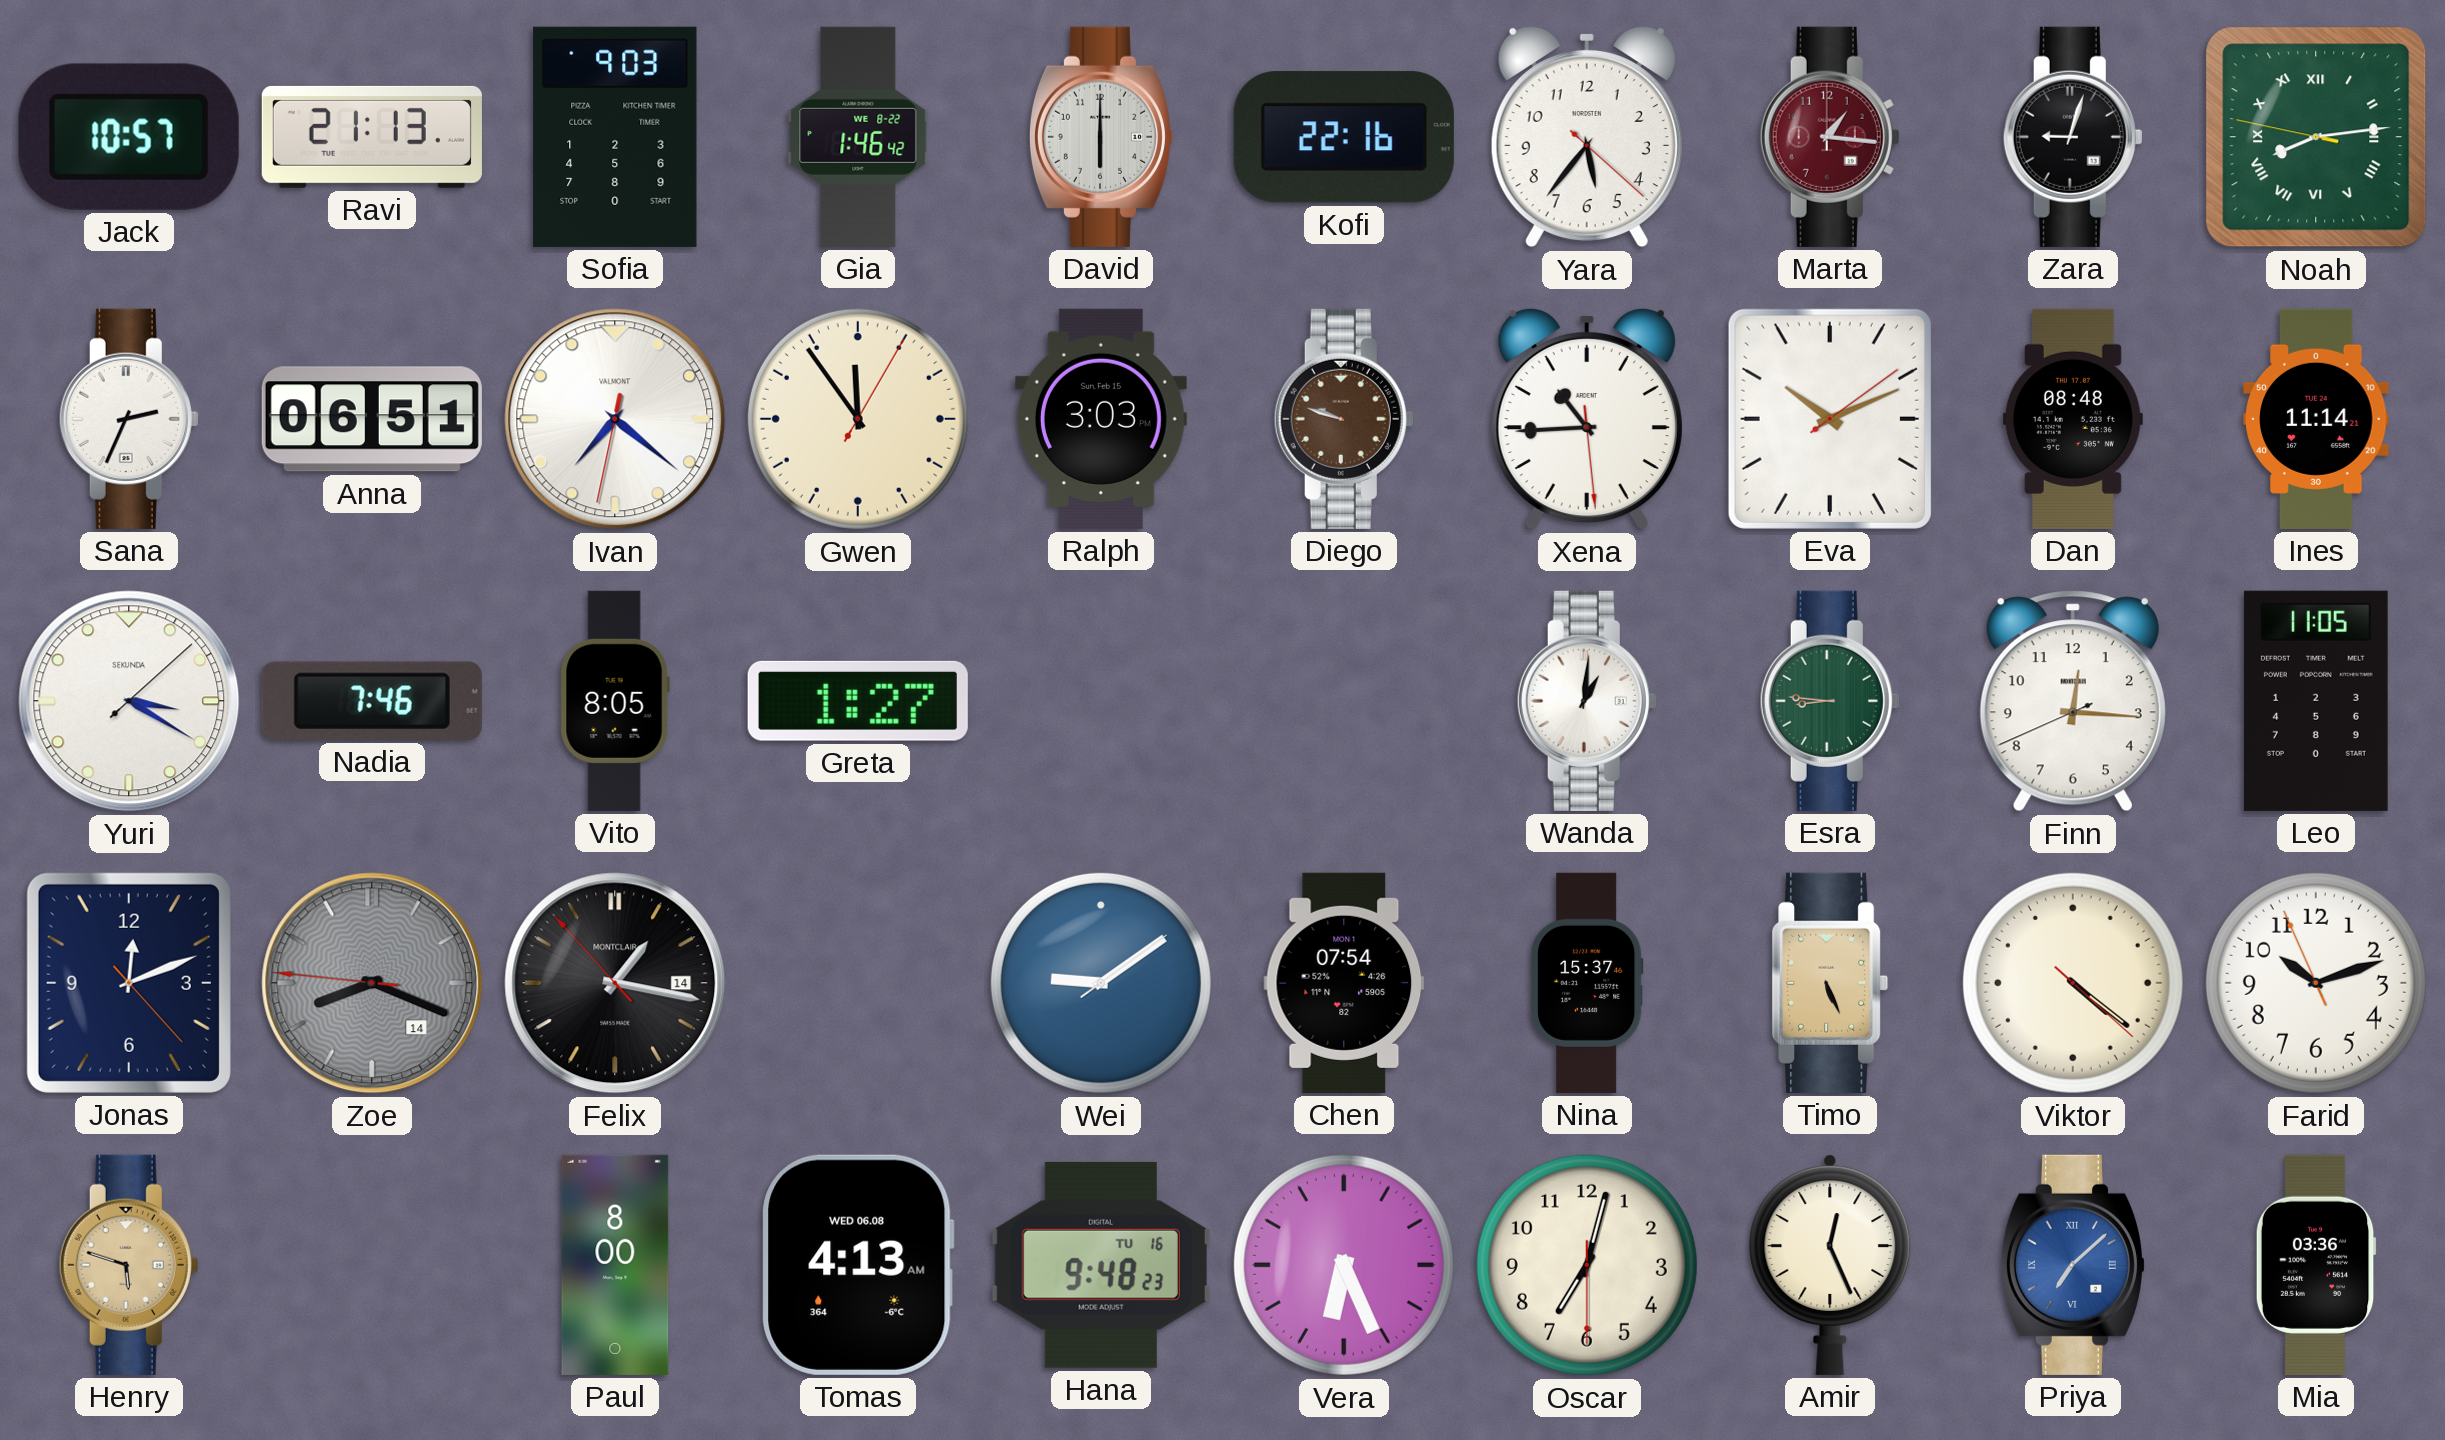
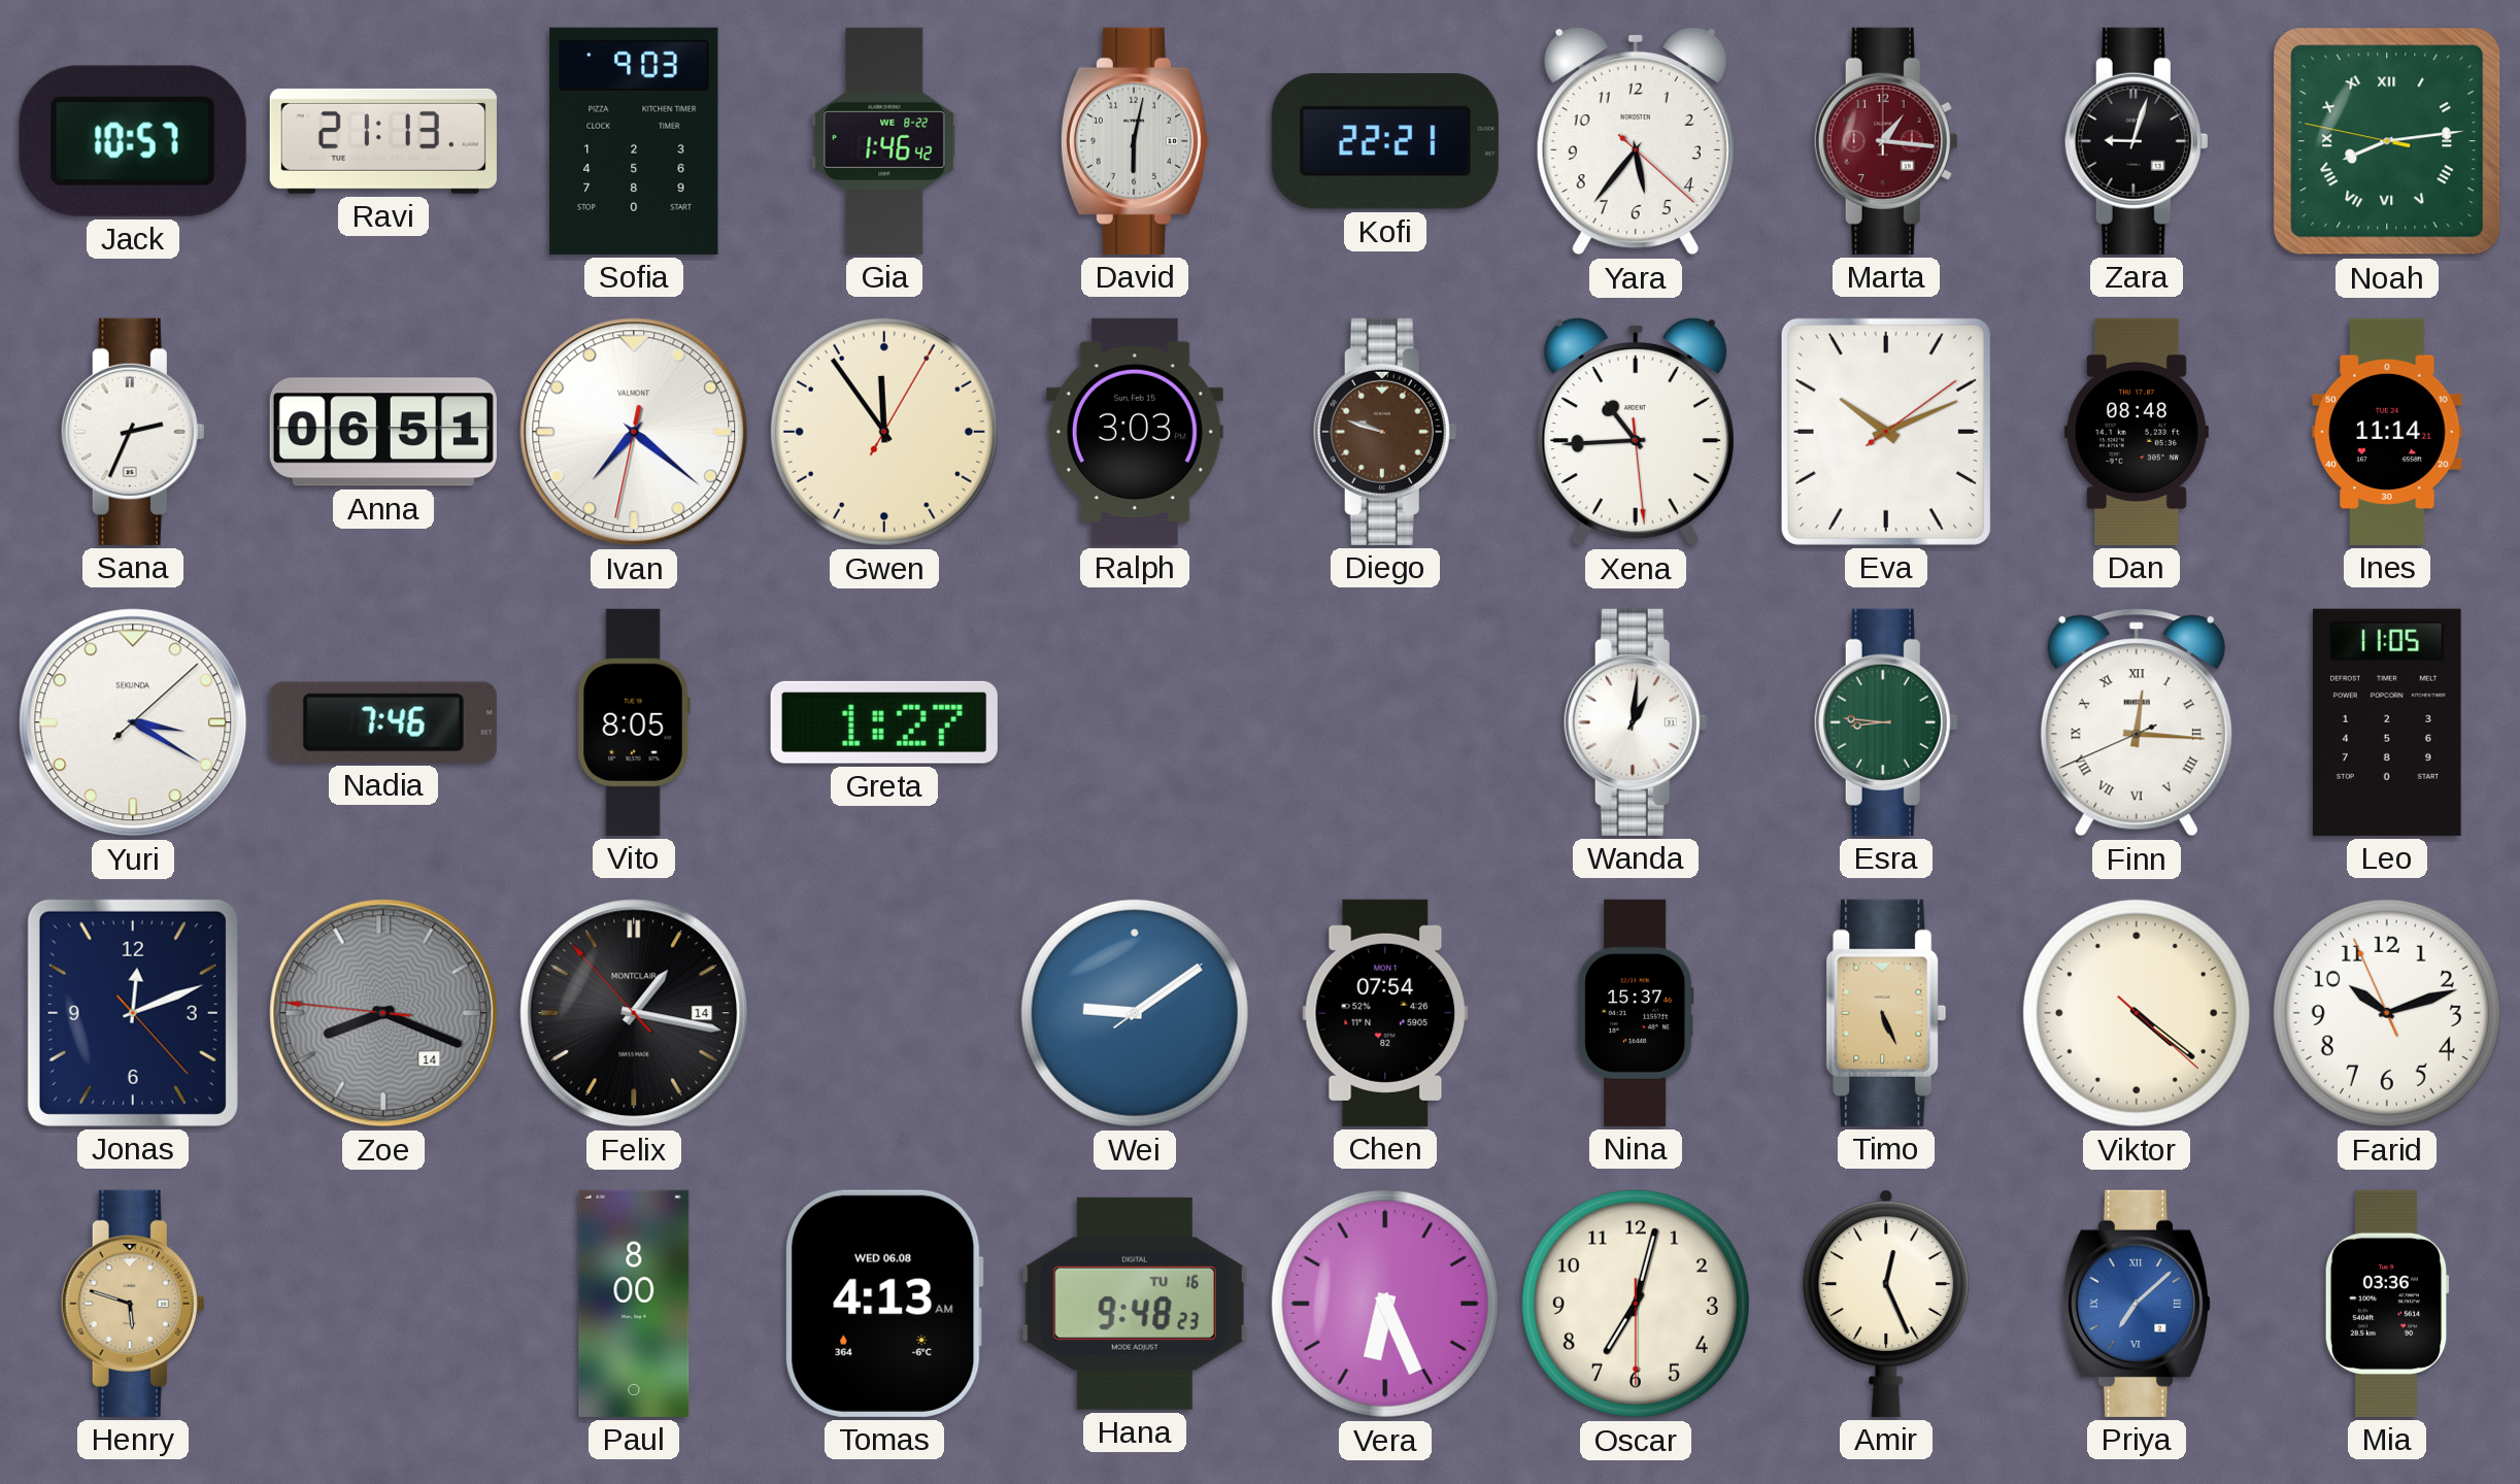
David: 6:00 -> 6:02
Kofi: 22:16 -> 22:21
Finn numerals: Arabic -> Roman
